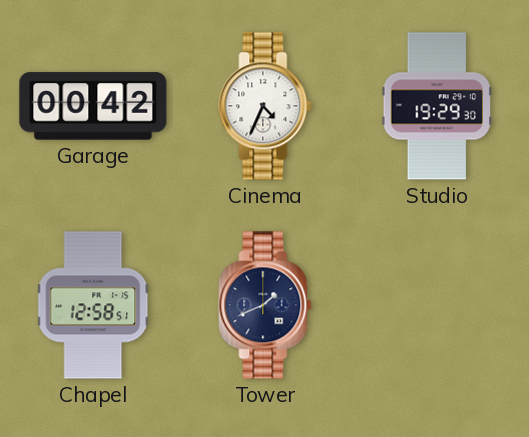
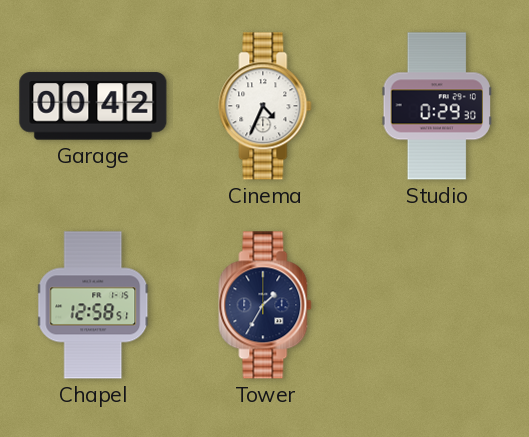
Studio: 19:29 -> 0:29
Tower: 1:41 -> 1:35
